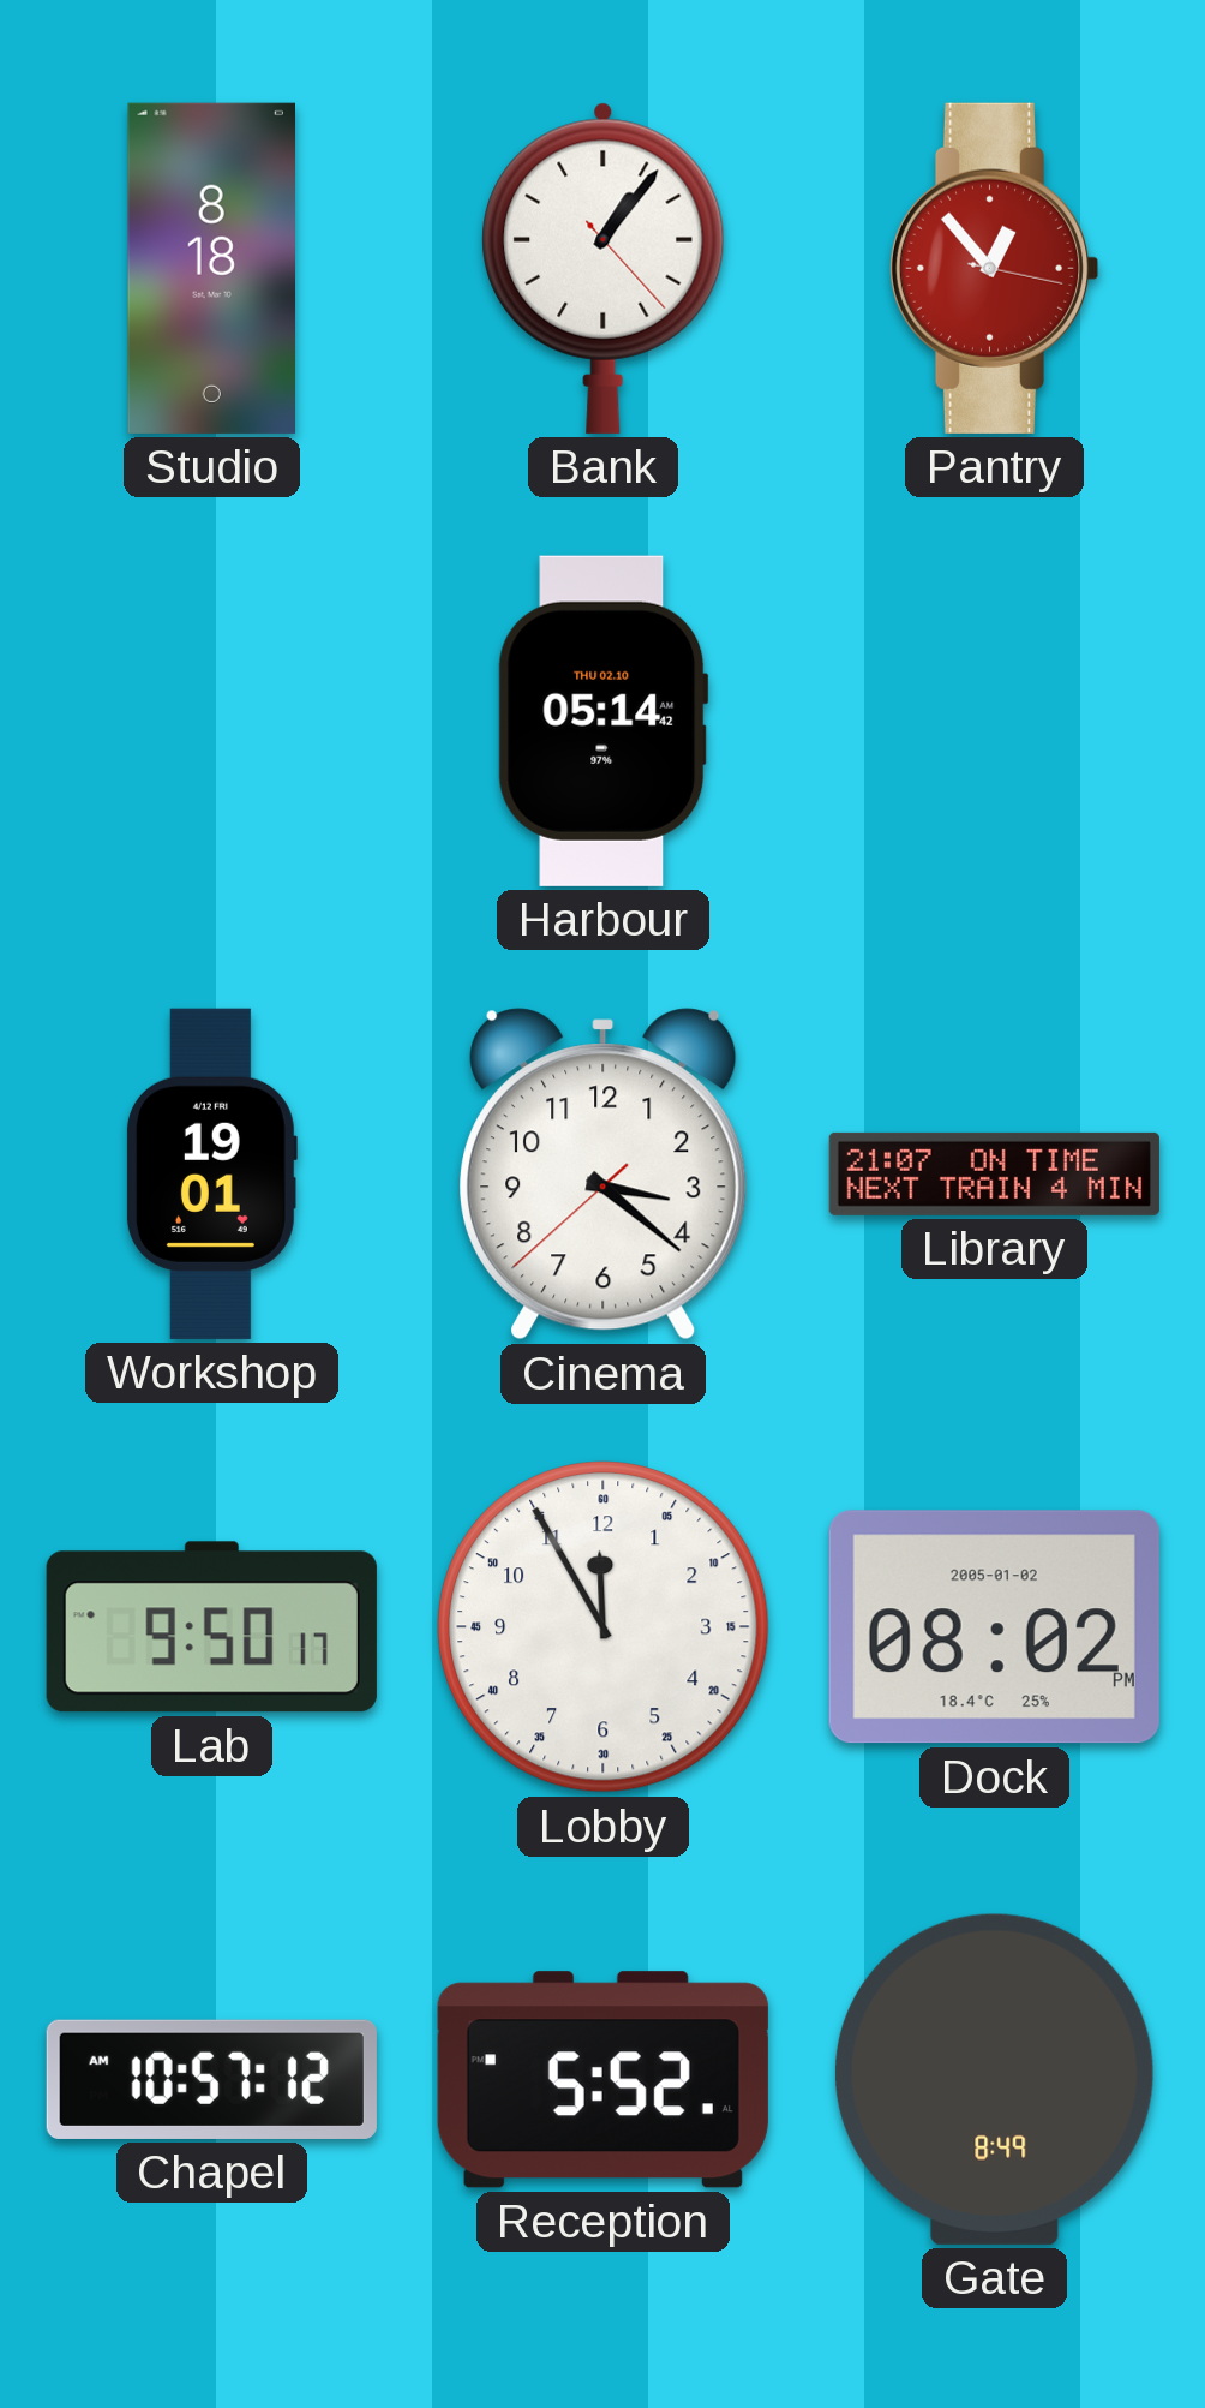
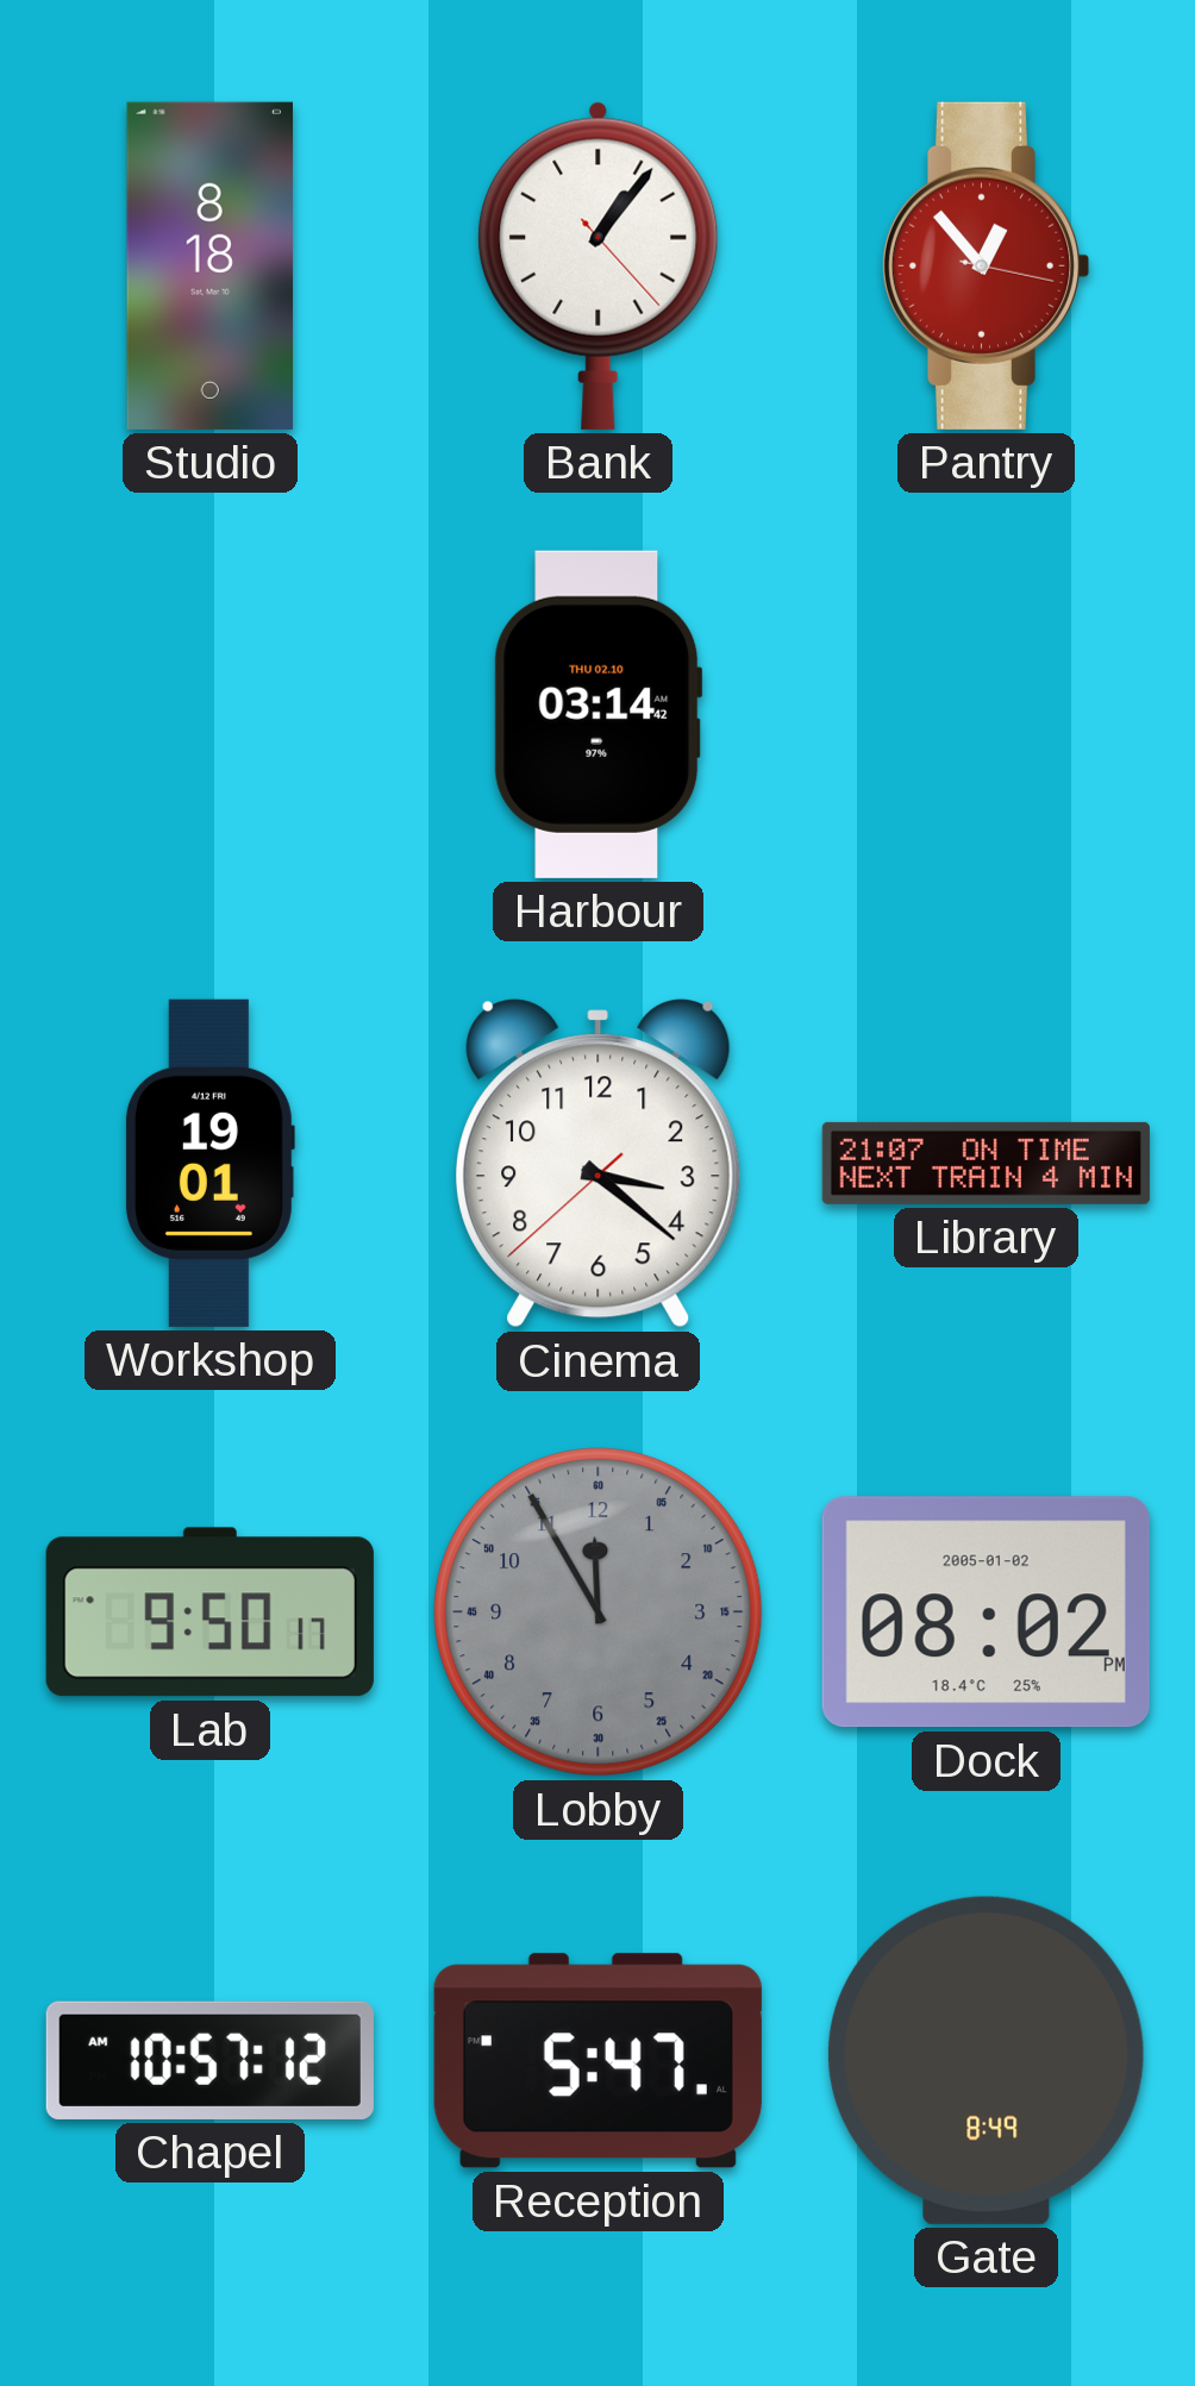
Harbour: 05:14 -> 03:14
Lobby dial: white -> grey
Reception: 5:52 -> 5:47
